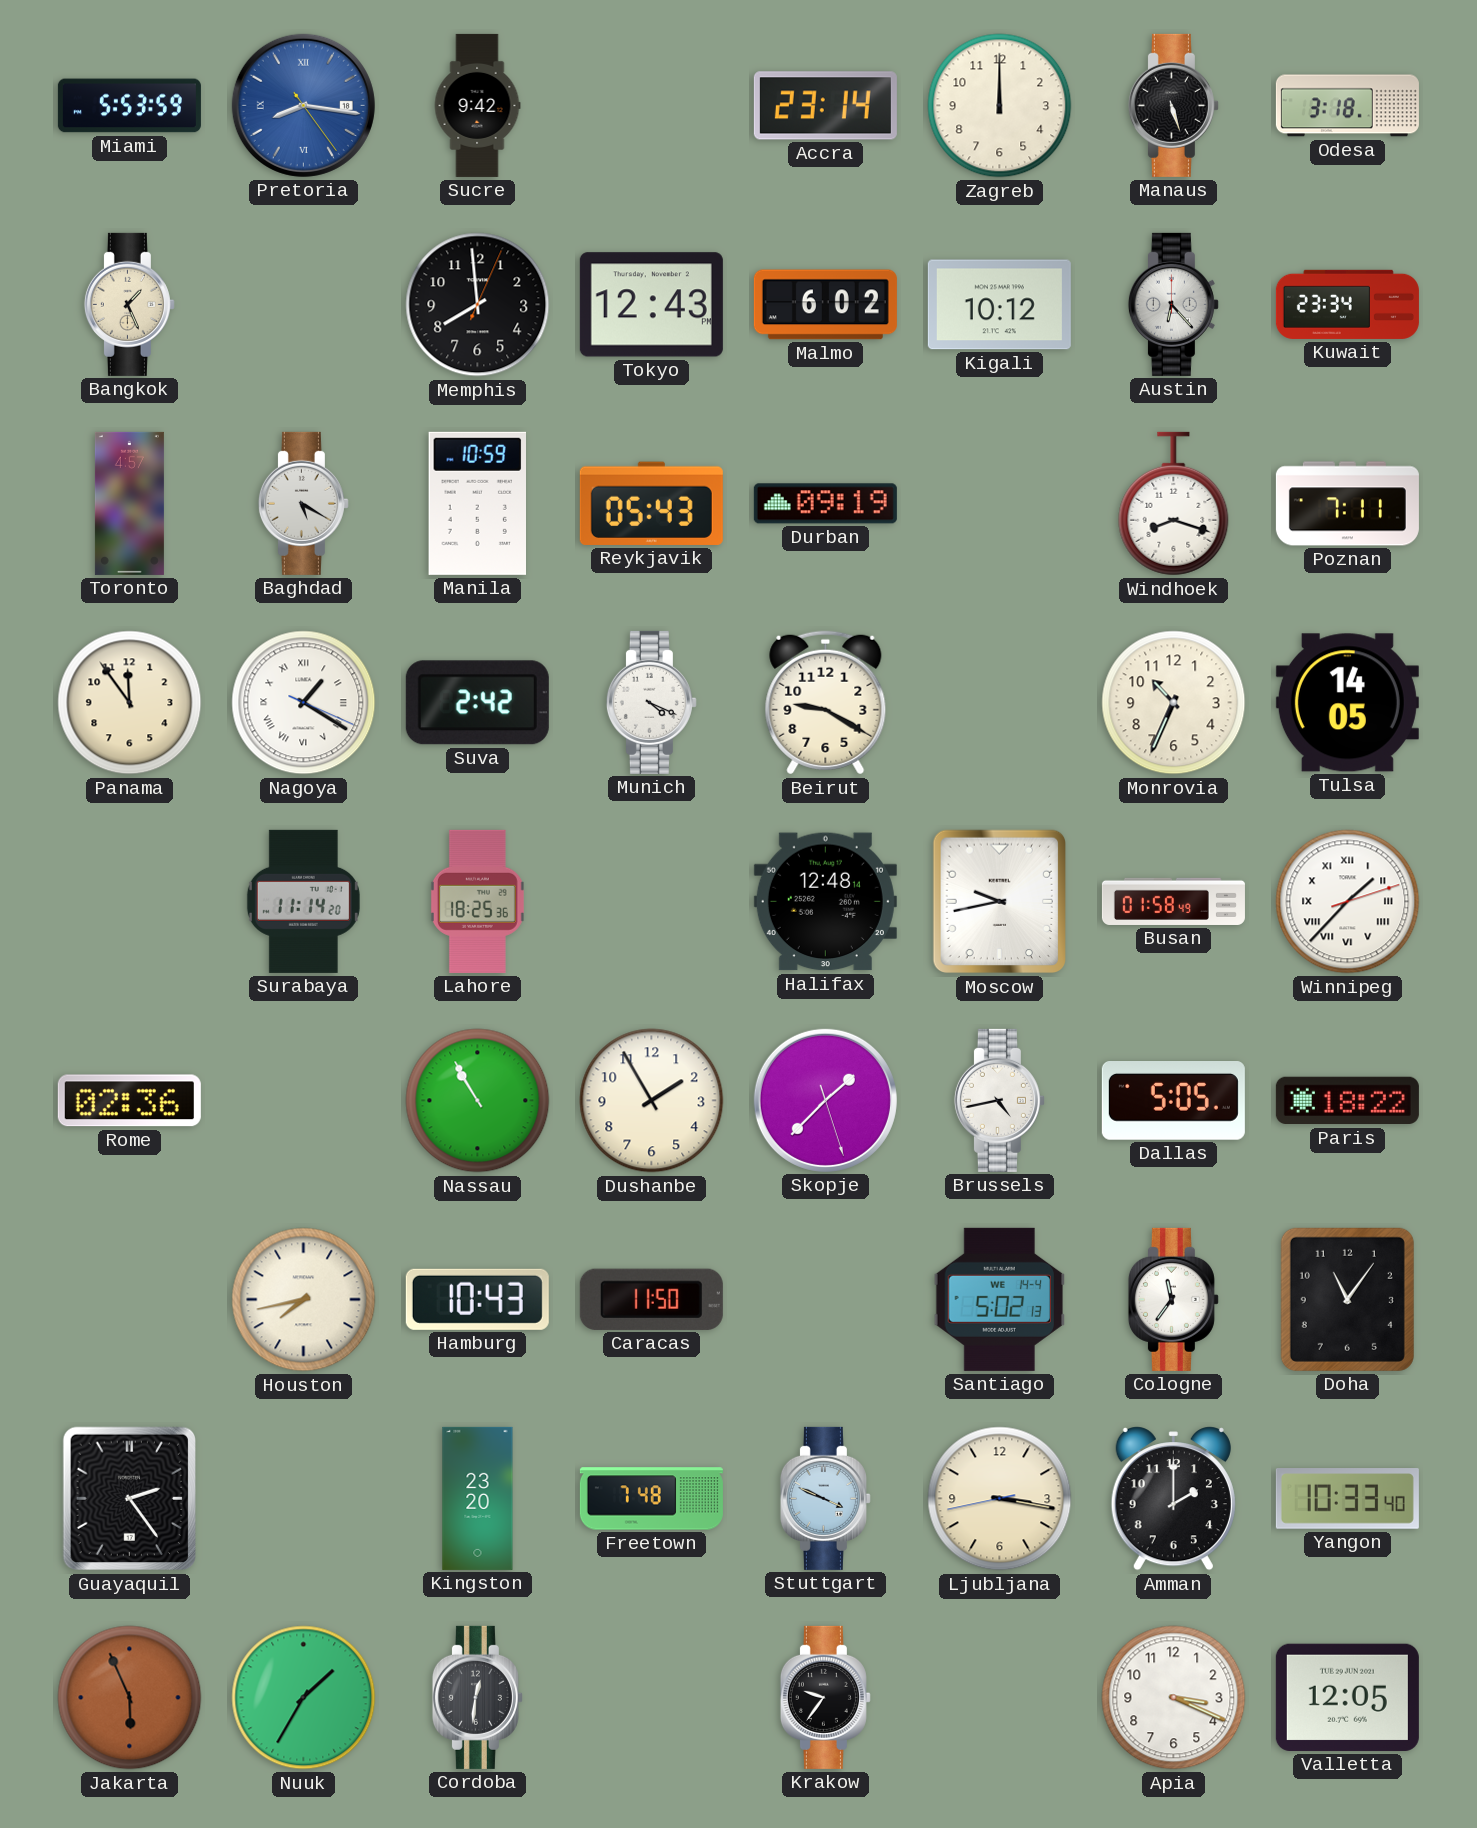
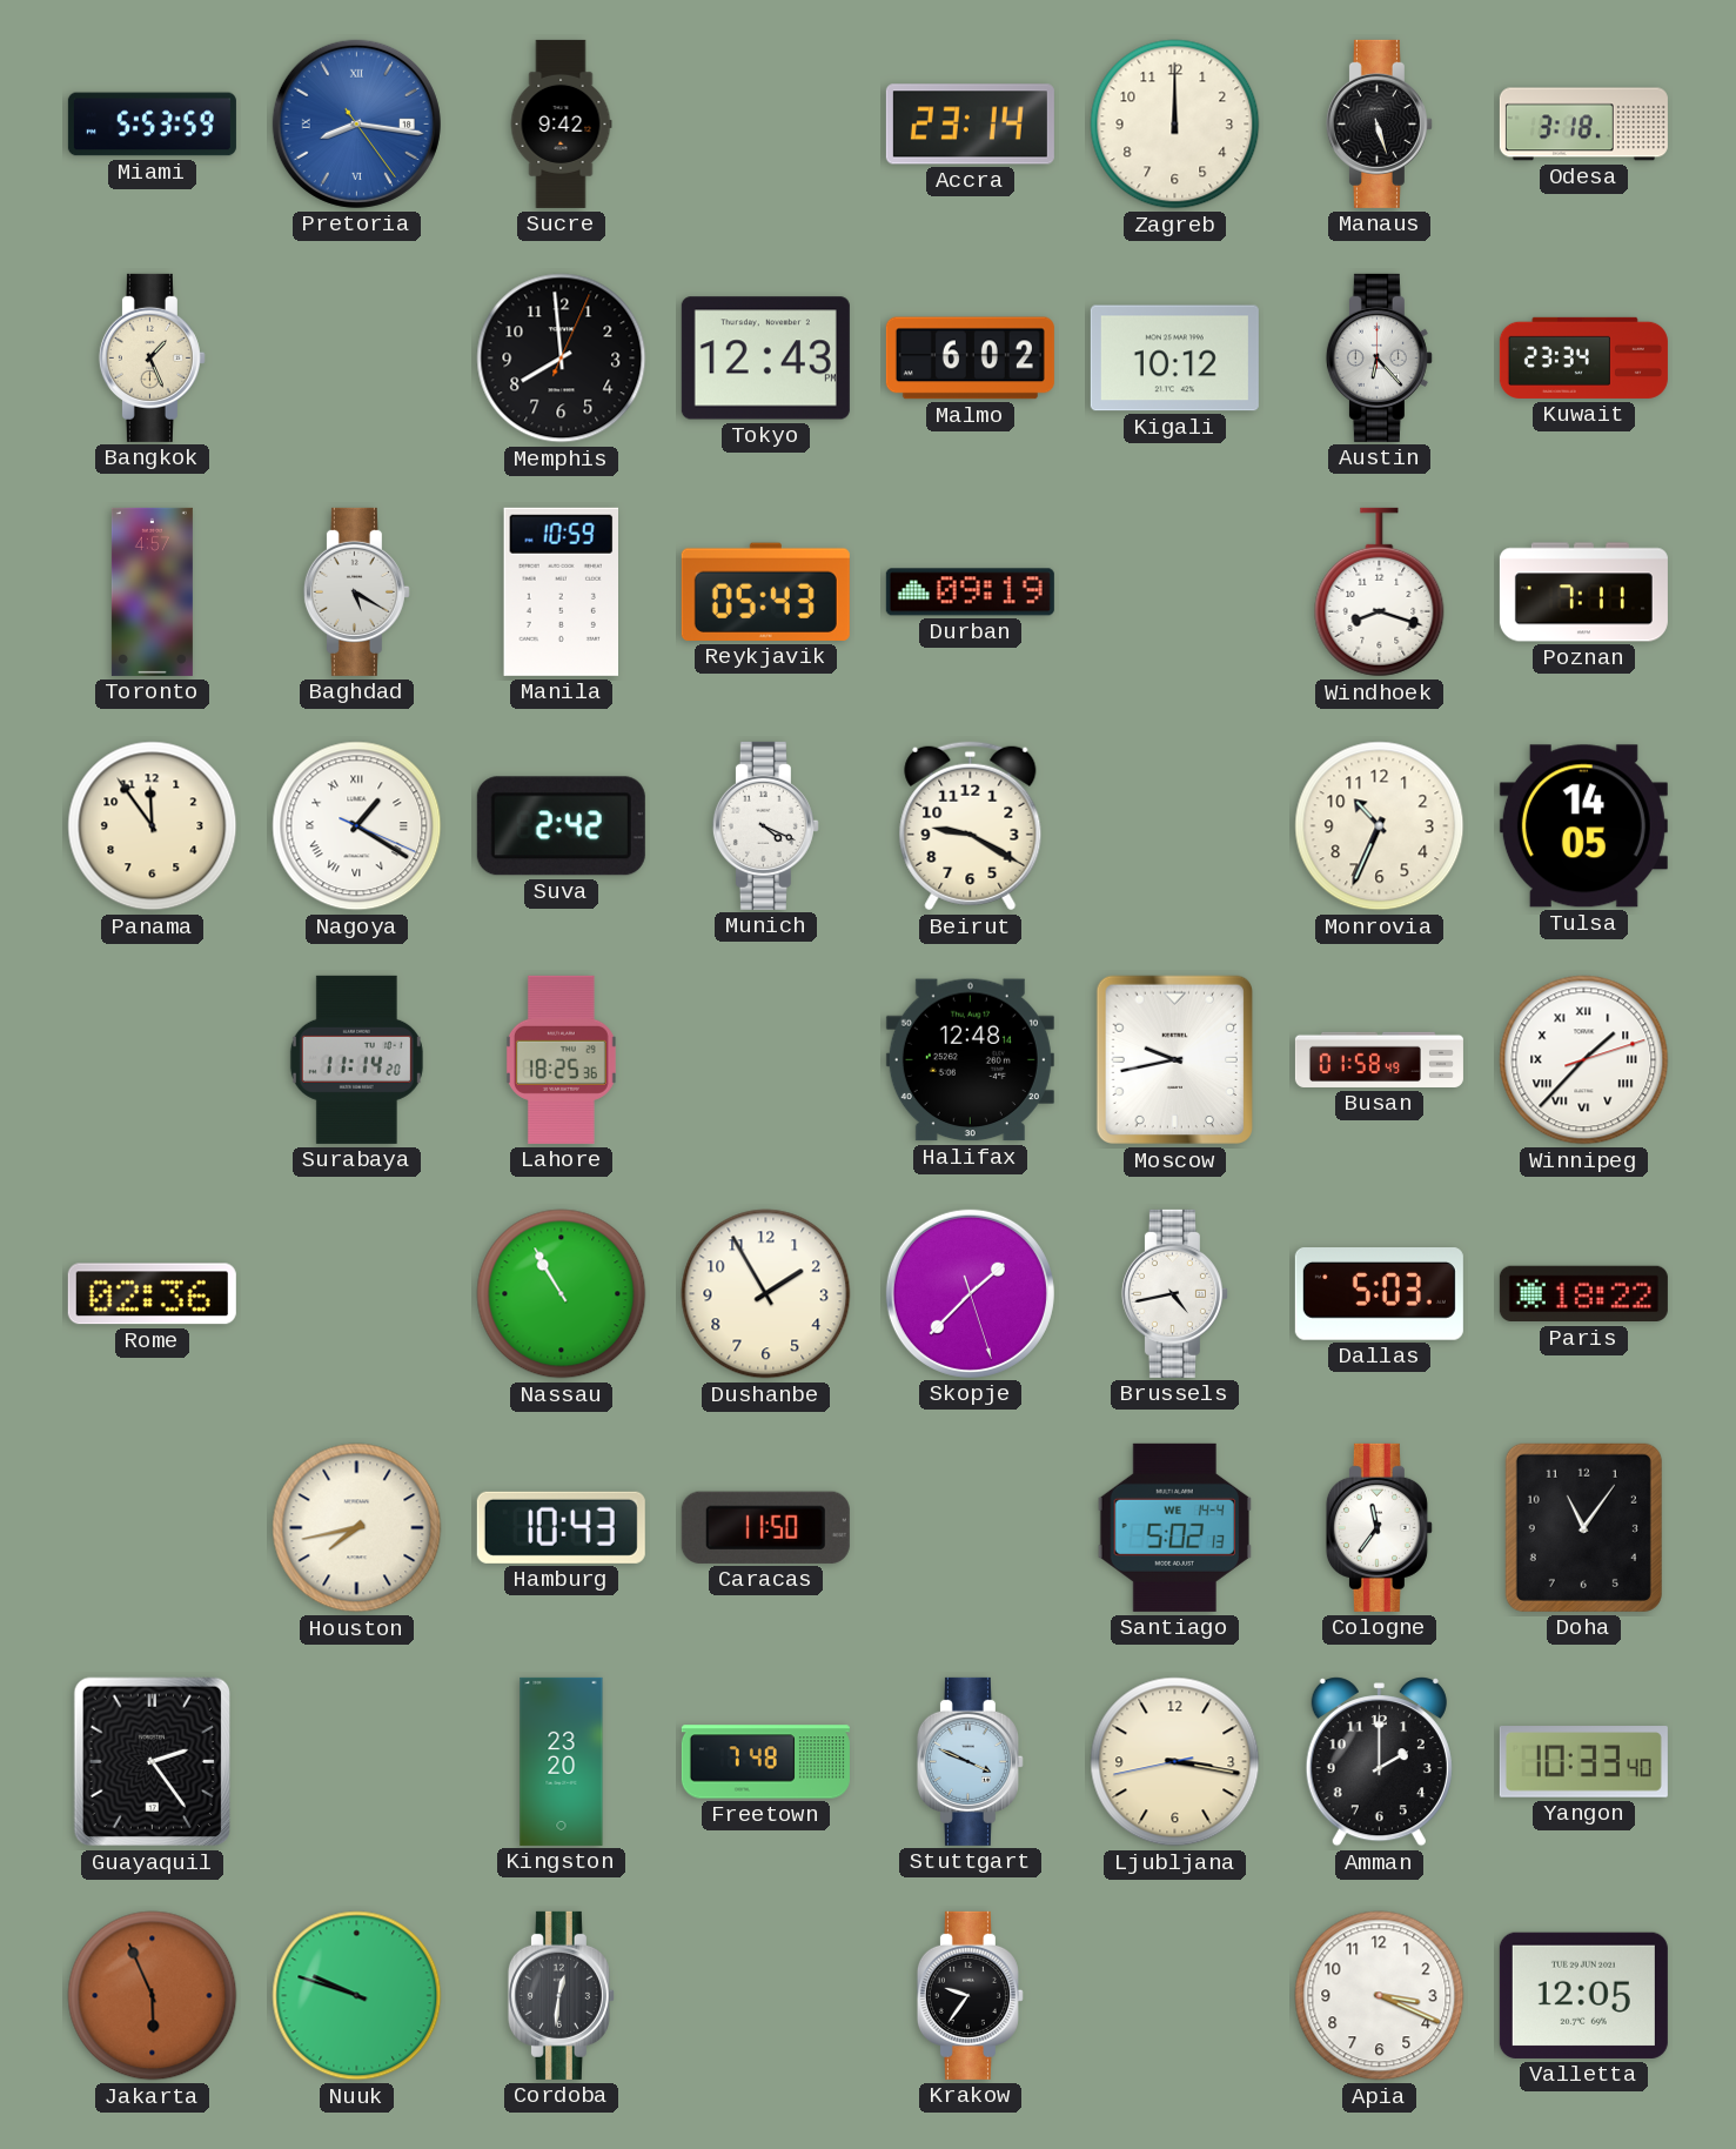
Dallas: 5:05 -> 5:03
Nuuk: 1:35 -> 9:48
